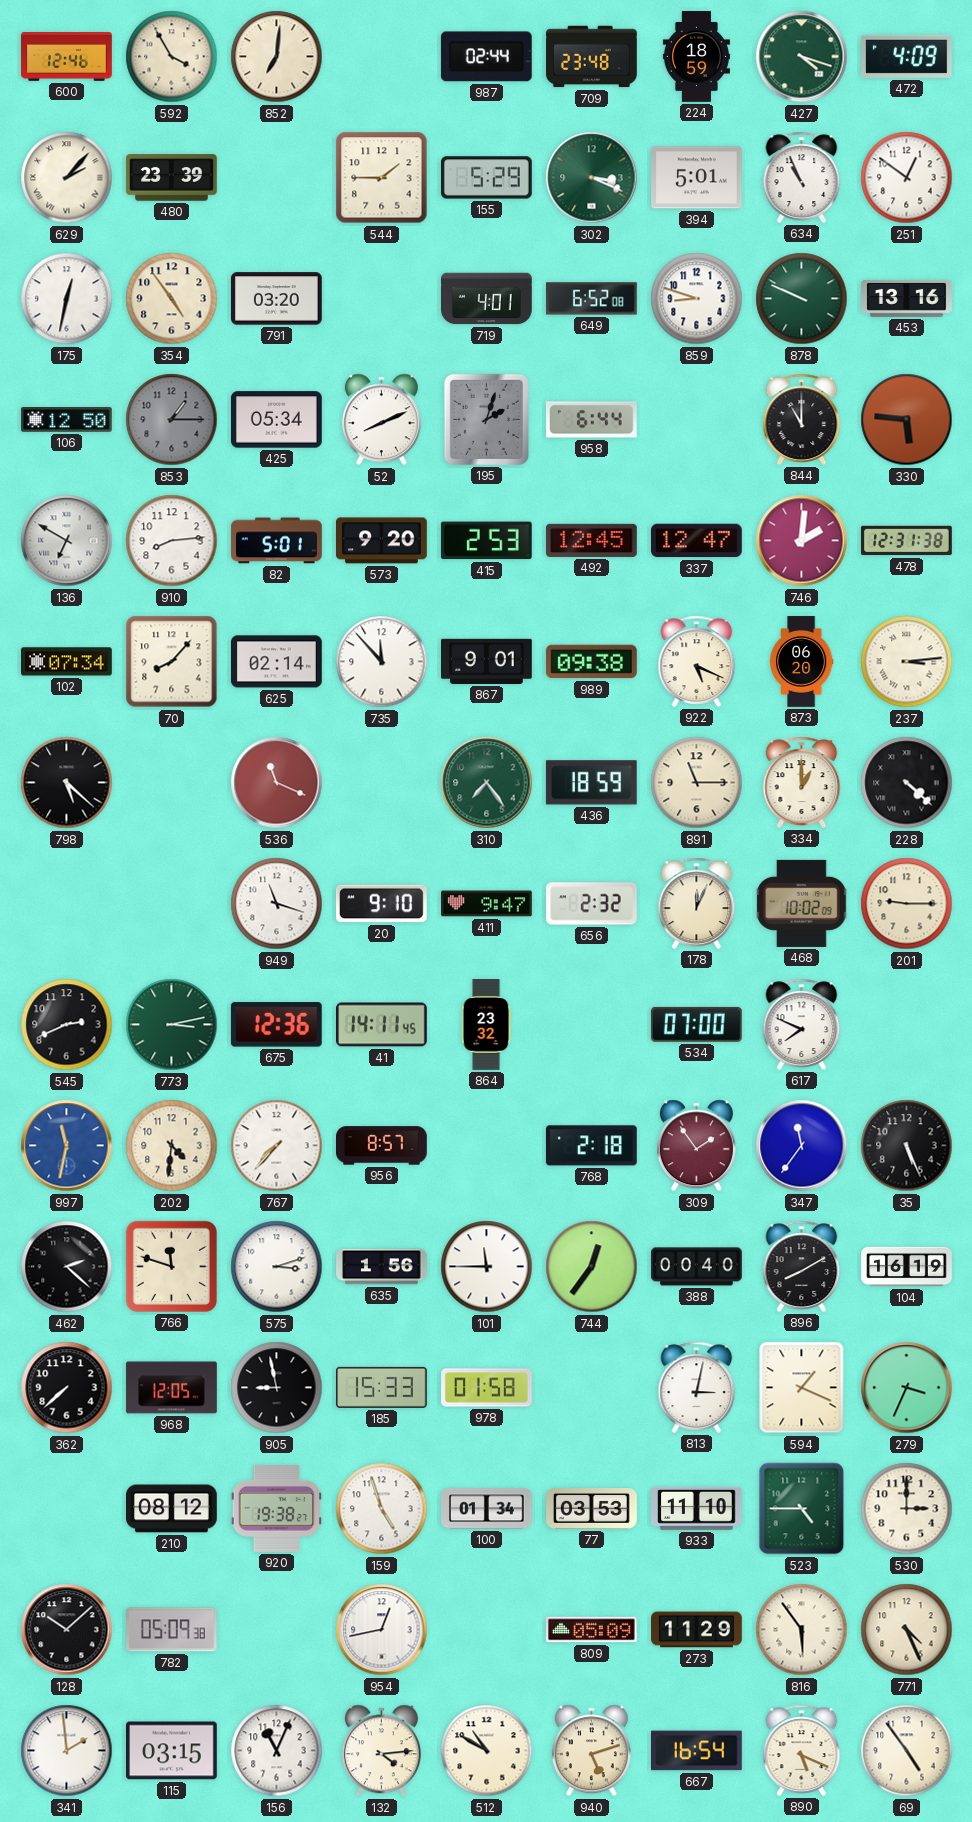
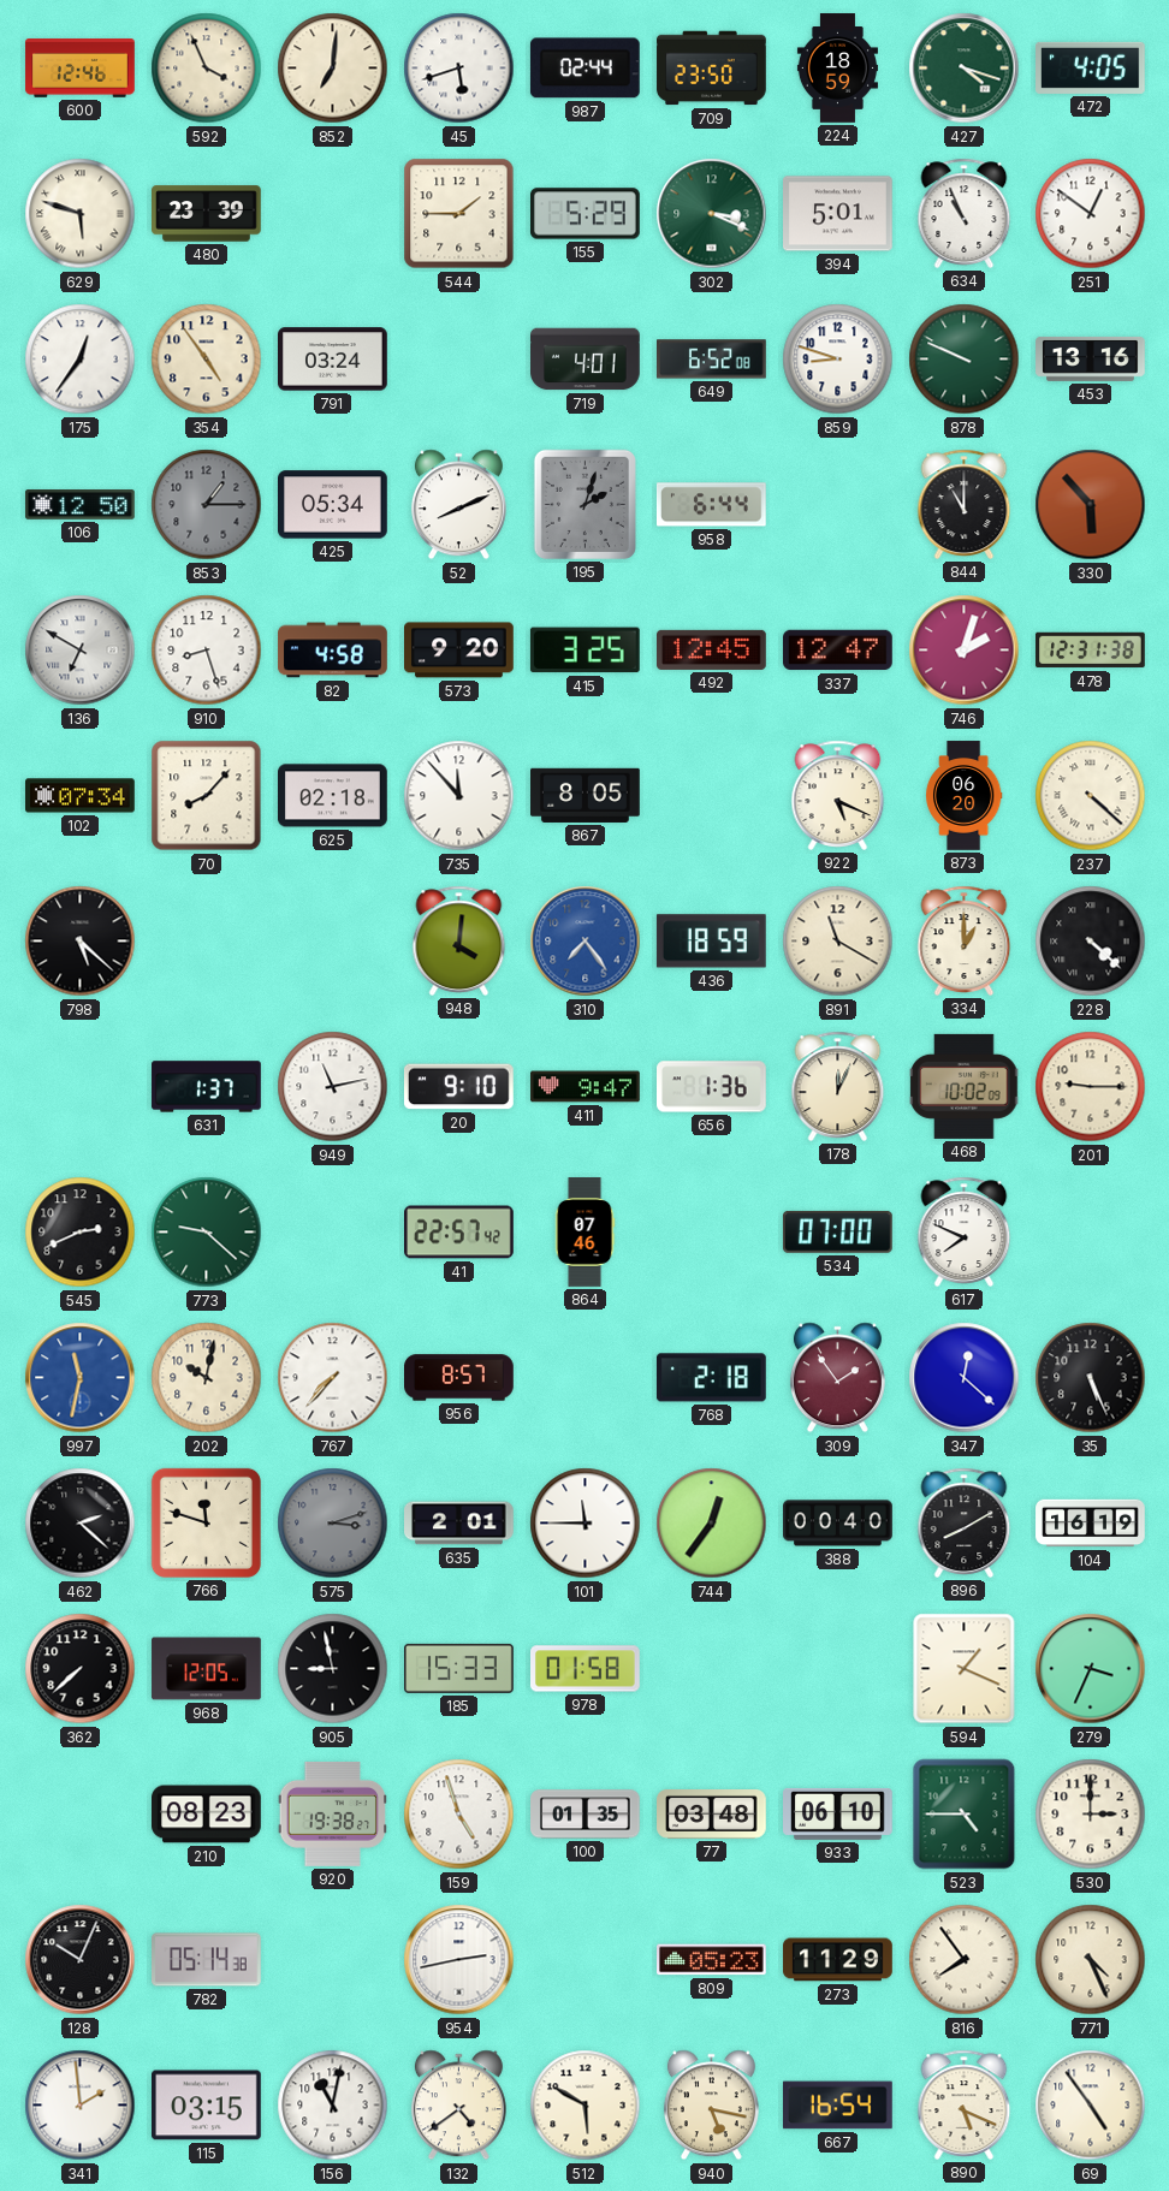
592: 3:55 -> 3:56
45: none -> 5:42
709: 23:48 -> 23:50
472: 4:09 -> 4:05
629: 2:07 -> 5:48
175: 12:32 -> 12:36
791: 03:20 -> 03:24
330: 5:46 -> 5:53
910: 8:14 -> 8:27
82: 5:01 -> 4:58
415: 2:53 -> 3:25
746: 2:01 -> 2:03
625: 02:14 -> 02:18
867: 9:01 -> 8:05
989: 09:38 -> none
237: 3:14 -> 4:22
536: 11:19 -> none
948: none -> 4:01
310 dial: green -> blue
891: 11:15 -> 11:20
631: none -> 1:37
949: 11:18 -> 11:13
656: 2:32 -> 1:36
773: 3:13 -> 9:22
675: 12:36 -> none
41: 14:11 -> 22:57
864: 23:32 -> 07:46
202: 4:31 -> 10:02
347: 11:36 -> 12:22
575 dial: white -> grey
635: 1:56 -> 2:01
813: 3:02 -> none
210: 08:12 -> 08:23
100: 01:34 -> 01:35
77: 03:53 -> 03:48
933: 11:10 -> 06:10
128: 10:08 -> 10:04
782: 05:09 -> 05:14
954: 12:43 -> 2:43
809: 05:09 -> 05:23
816: 5:54 -> 7:54
156: 11:04 -> 11:02
132: 4:14 -> 4:39
512: 10:50 -> 5:50
940: 5:12 -> 5:17
